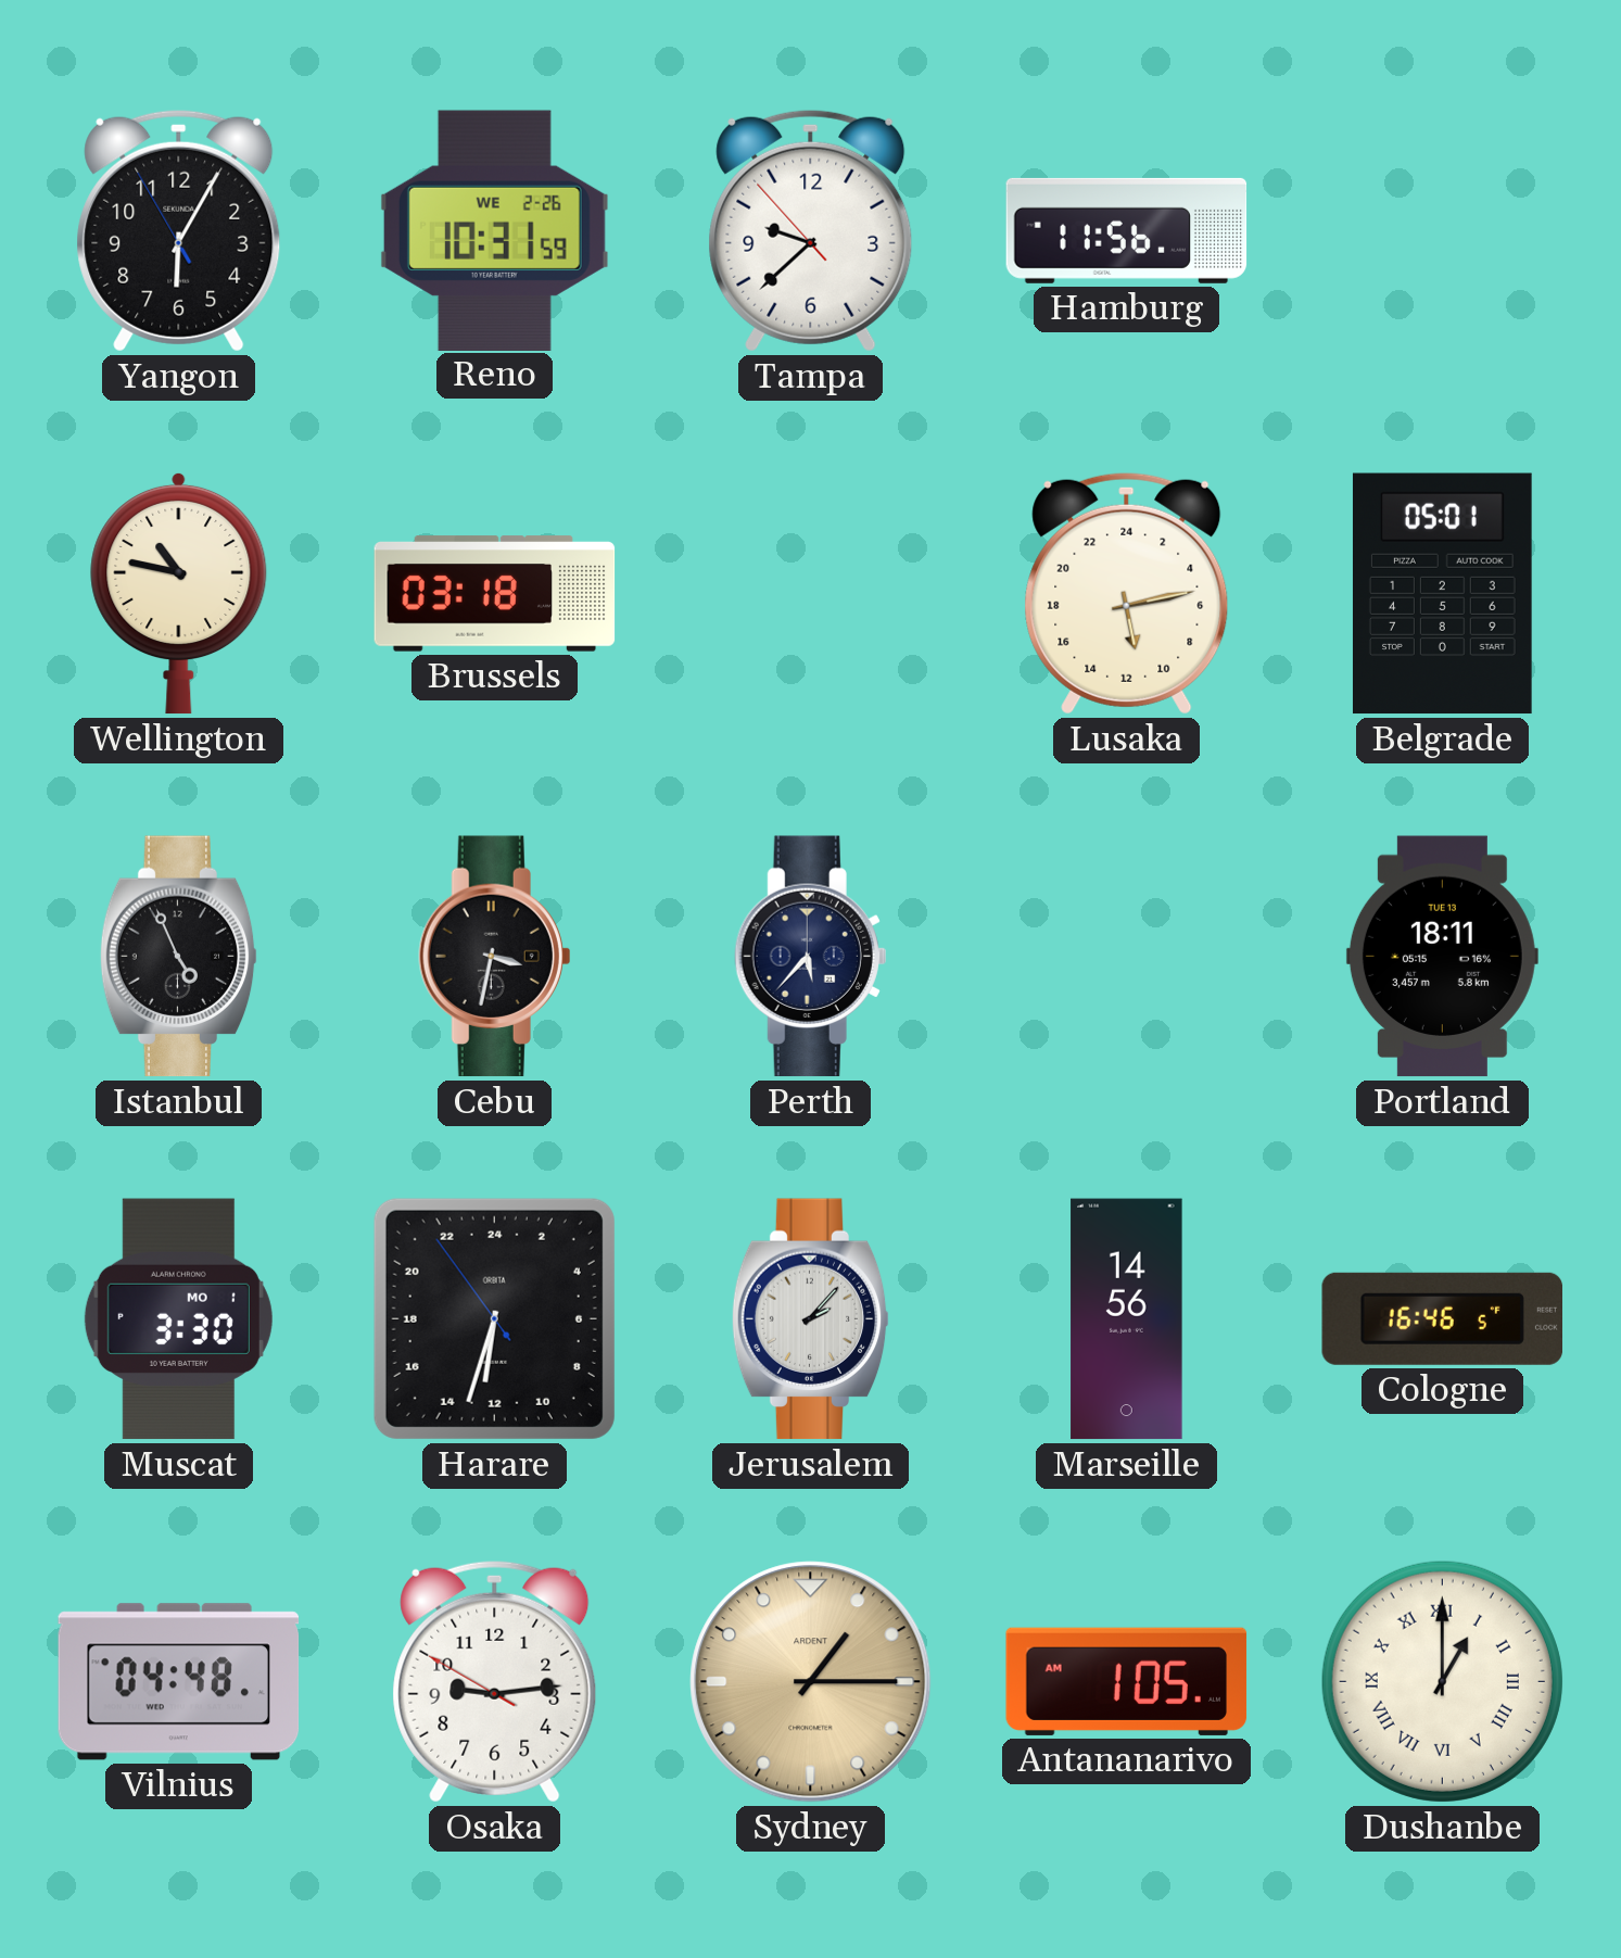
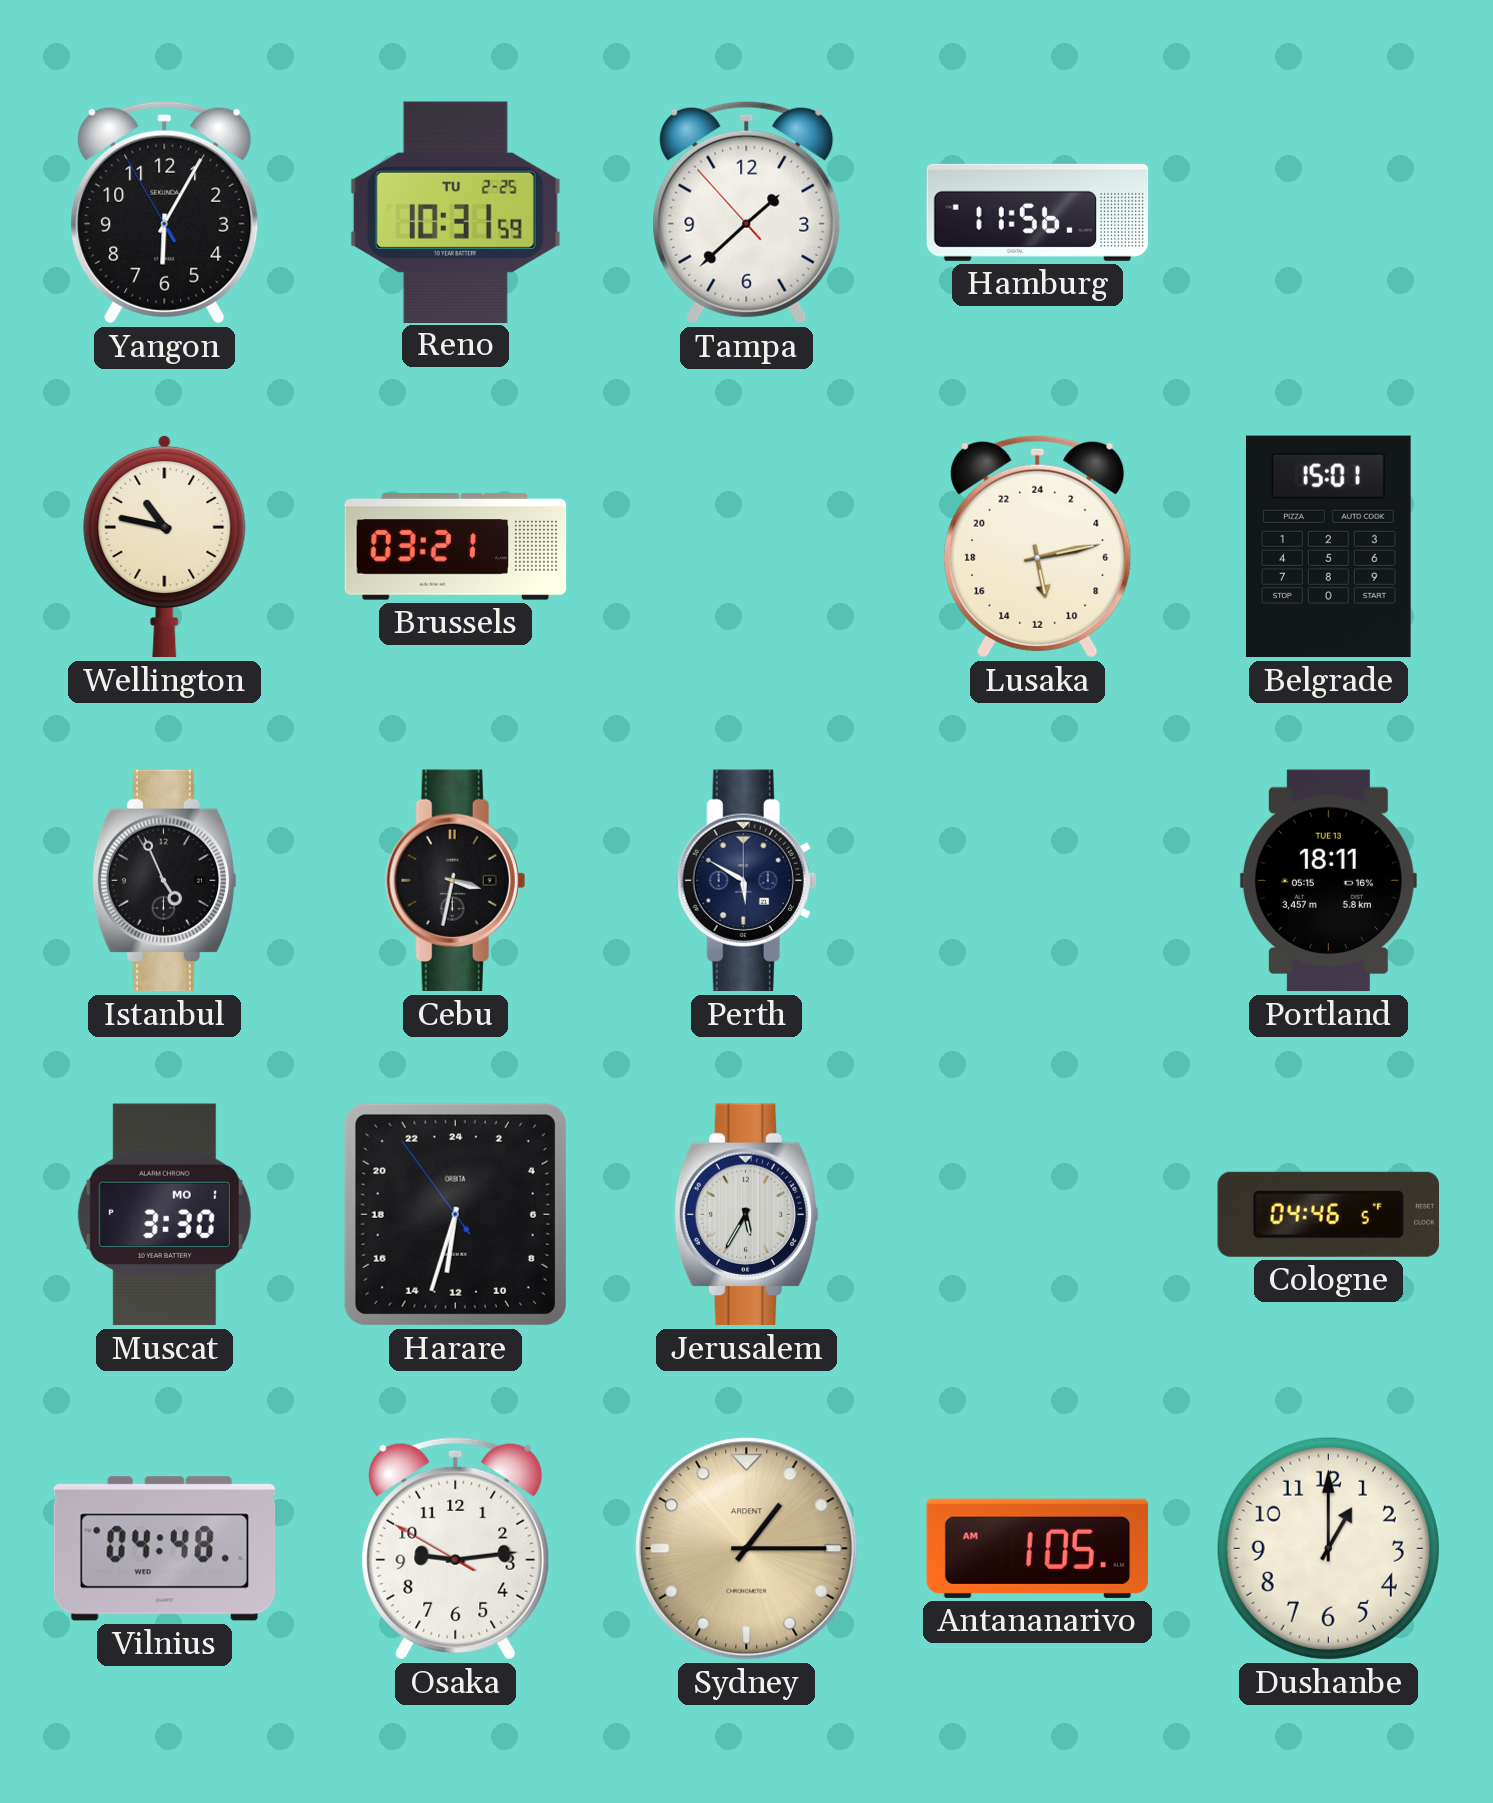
Reno date: WE 2-26 -> TU 2-25
Tampa: 9:37 -> 1:37
Brussels: 03:18 -> 03:21
Belgrade: 05:01 -> 15:01
Perth: 5:37 -> 5:50
Jerusalem: 2:07 -> 5:35
Marseille: 14:56 -> none
Cologne: 16:46 -> 04:46
Dushanbe numerals: Roman -> Arabic
